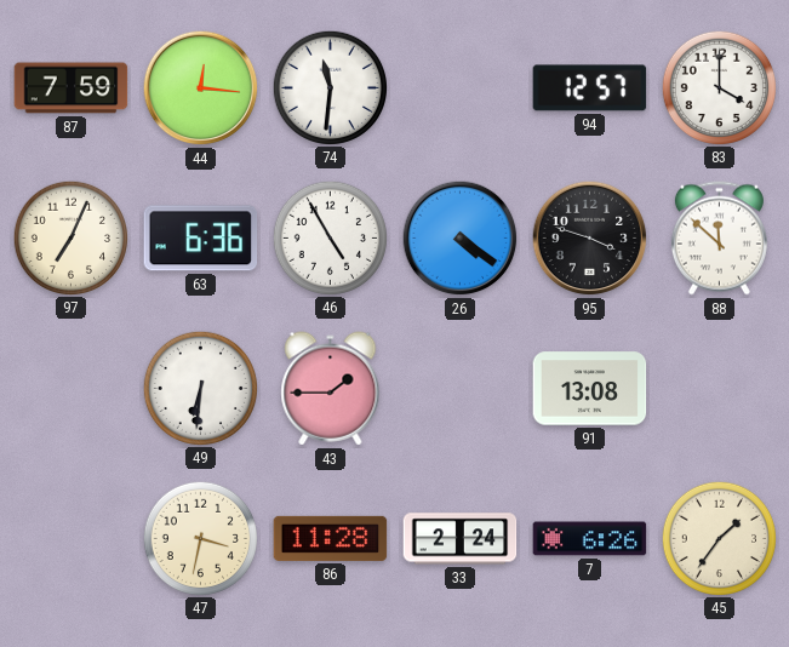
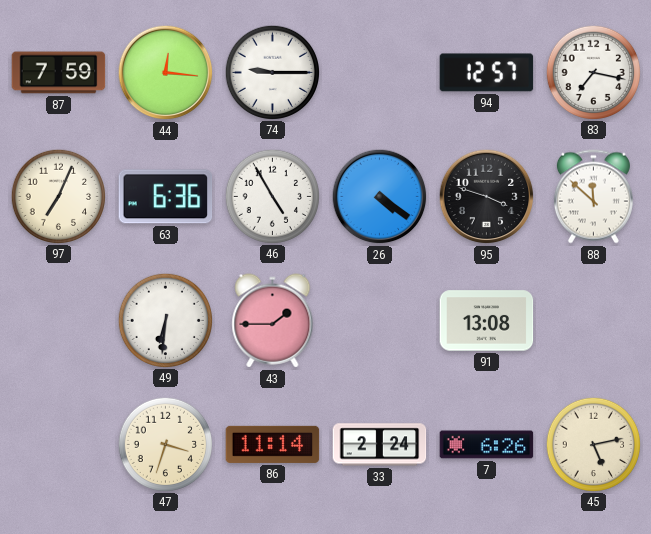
74: 11:31 -> 9:15
83: 4:00 -> 7:17
47: 3:32 -> 3:33
86: 11:28 -> 11:14
45: 1:36 -> 5:13
